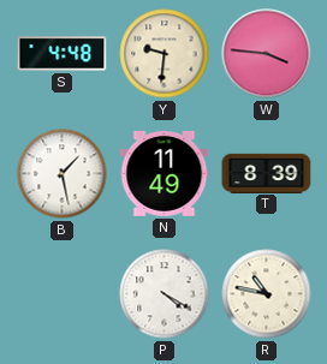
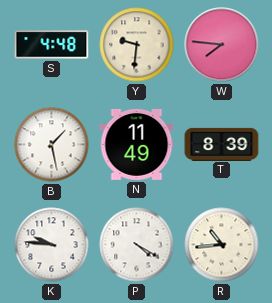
W: 3:46 -> 7:46
K: none -> 9:46
R: 10:47 -> 10:44
